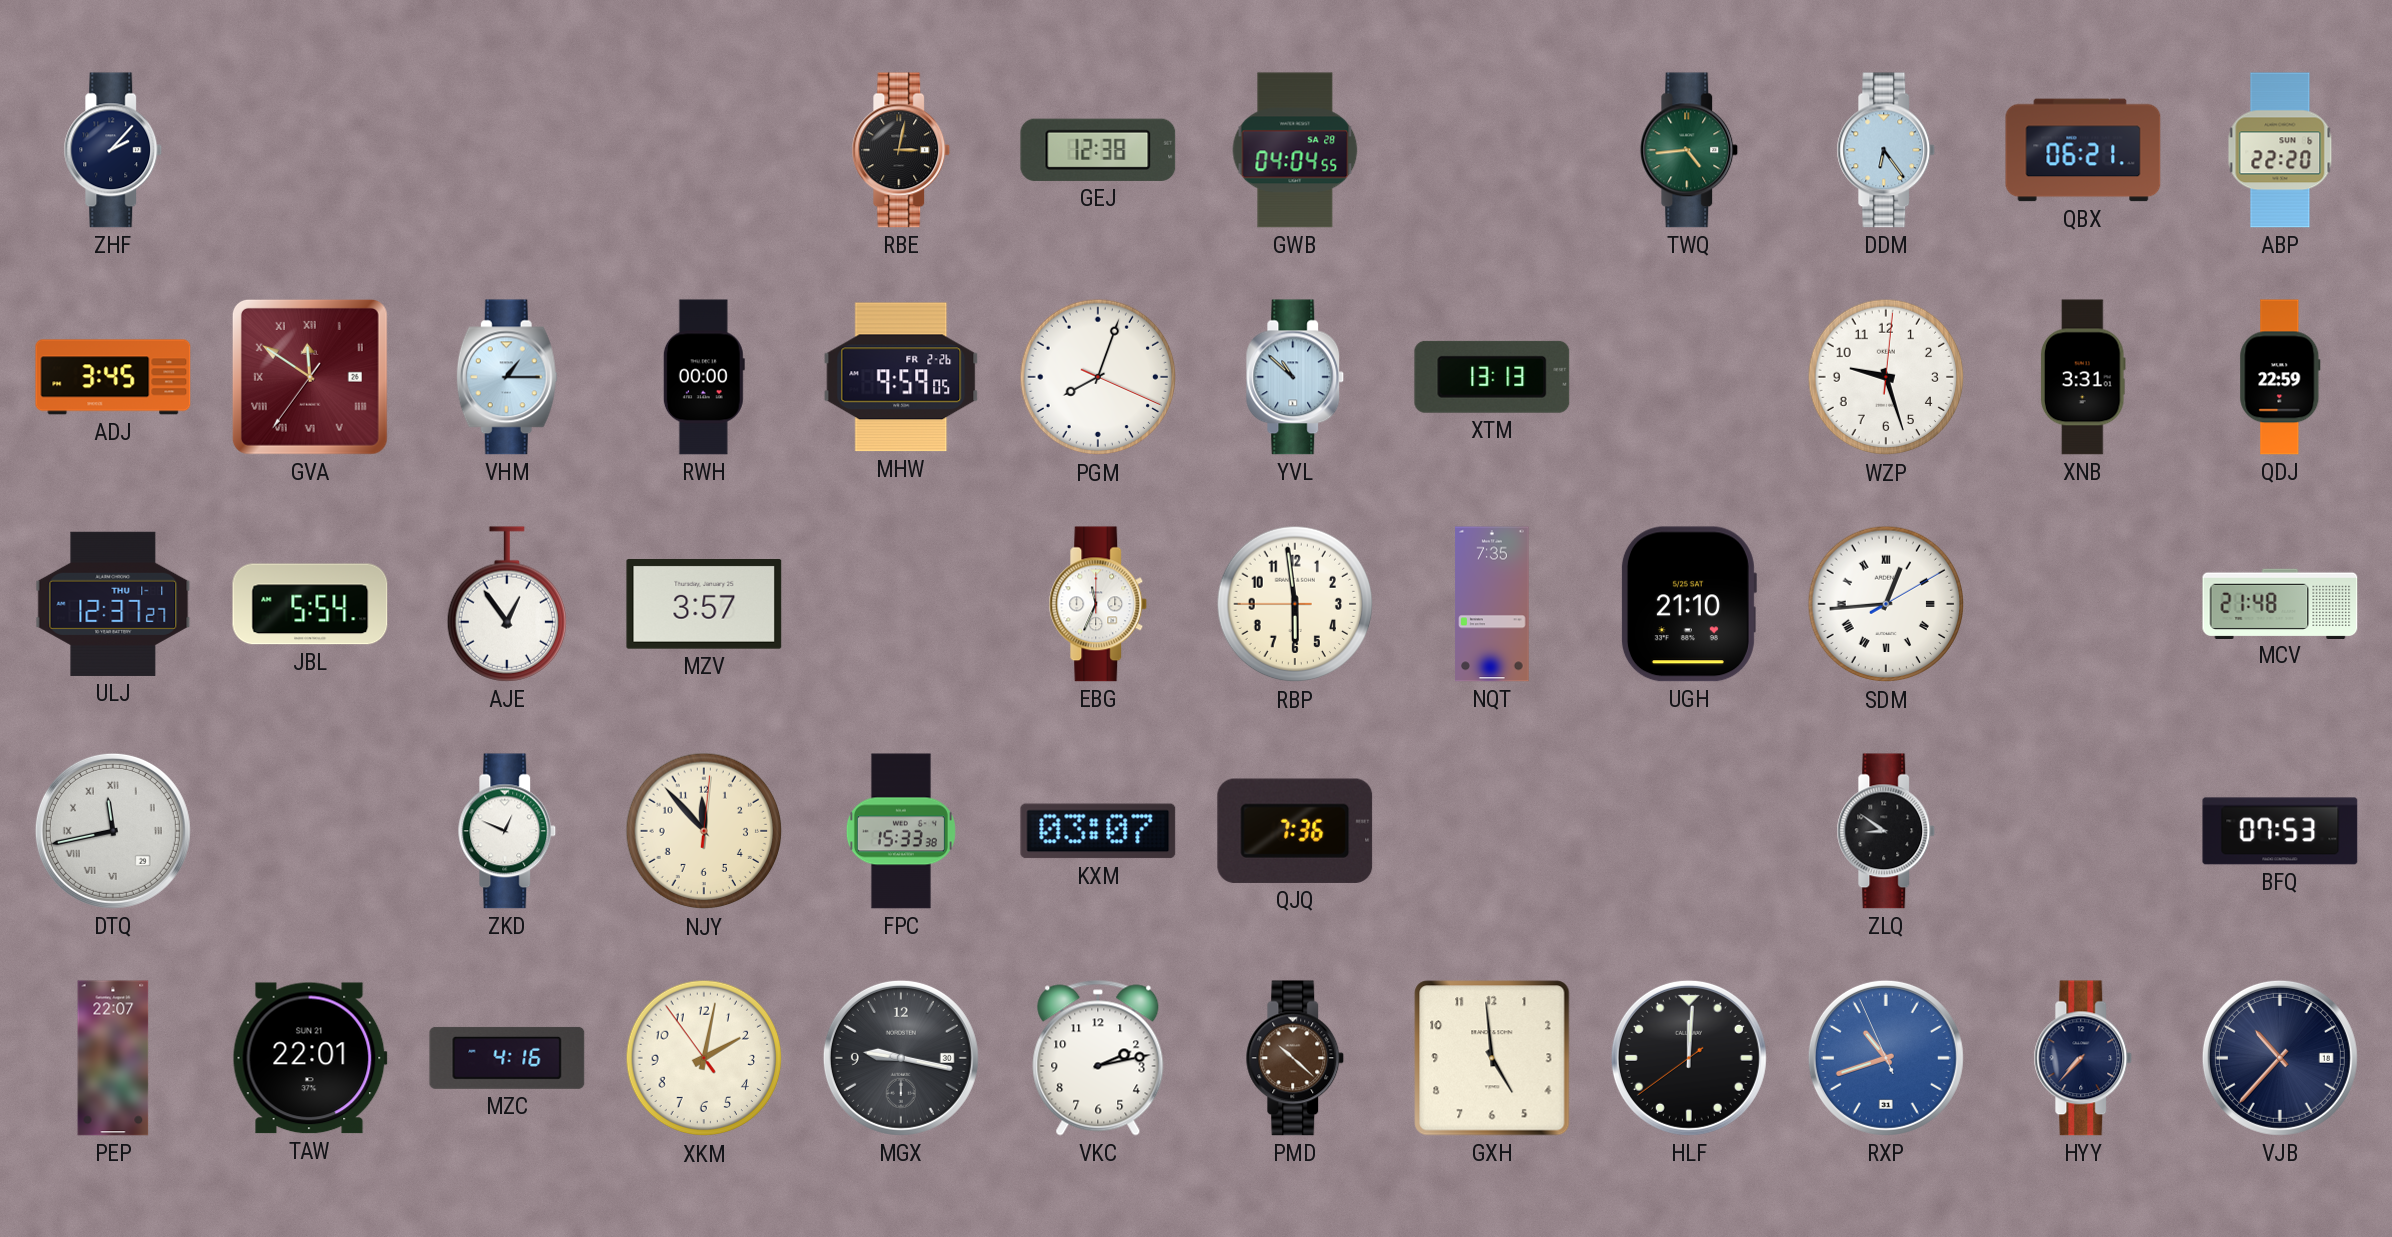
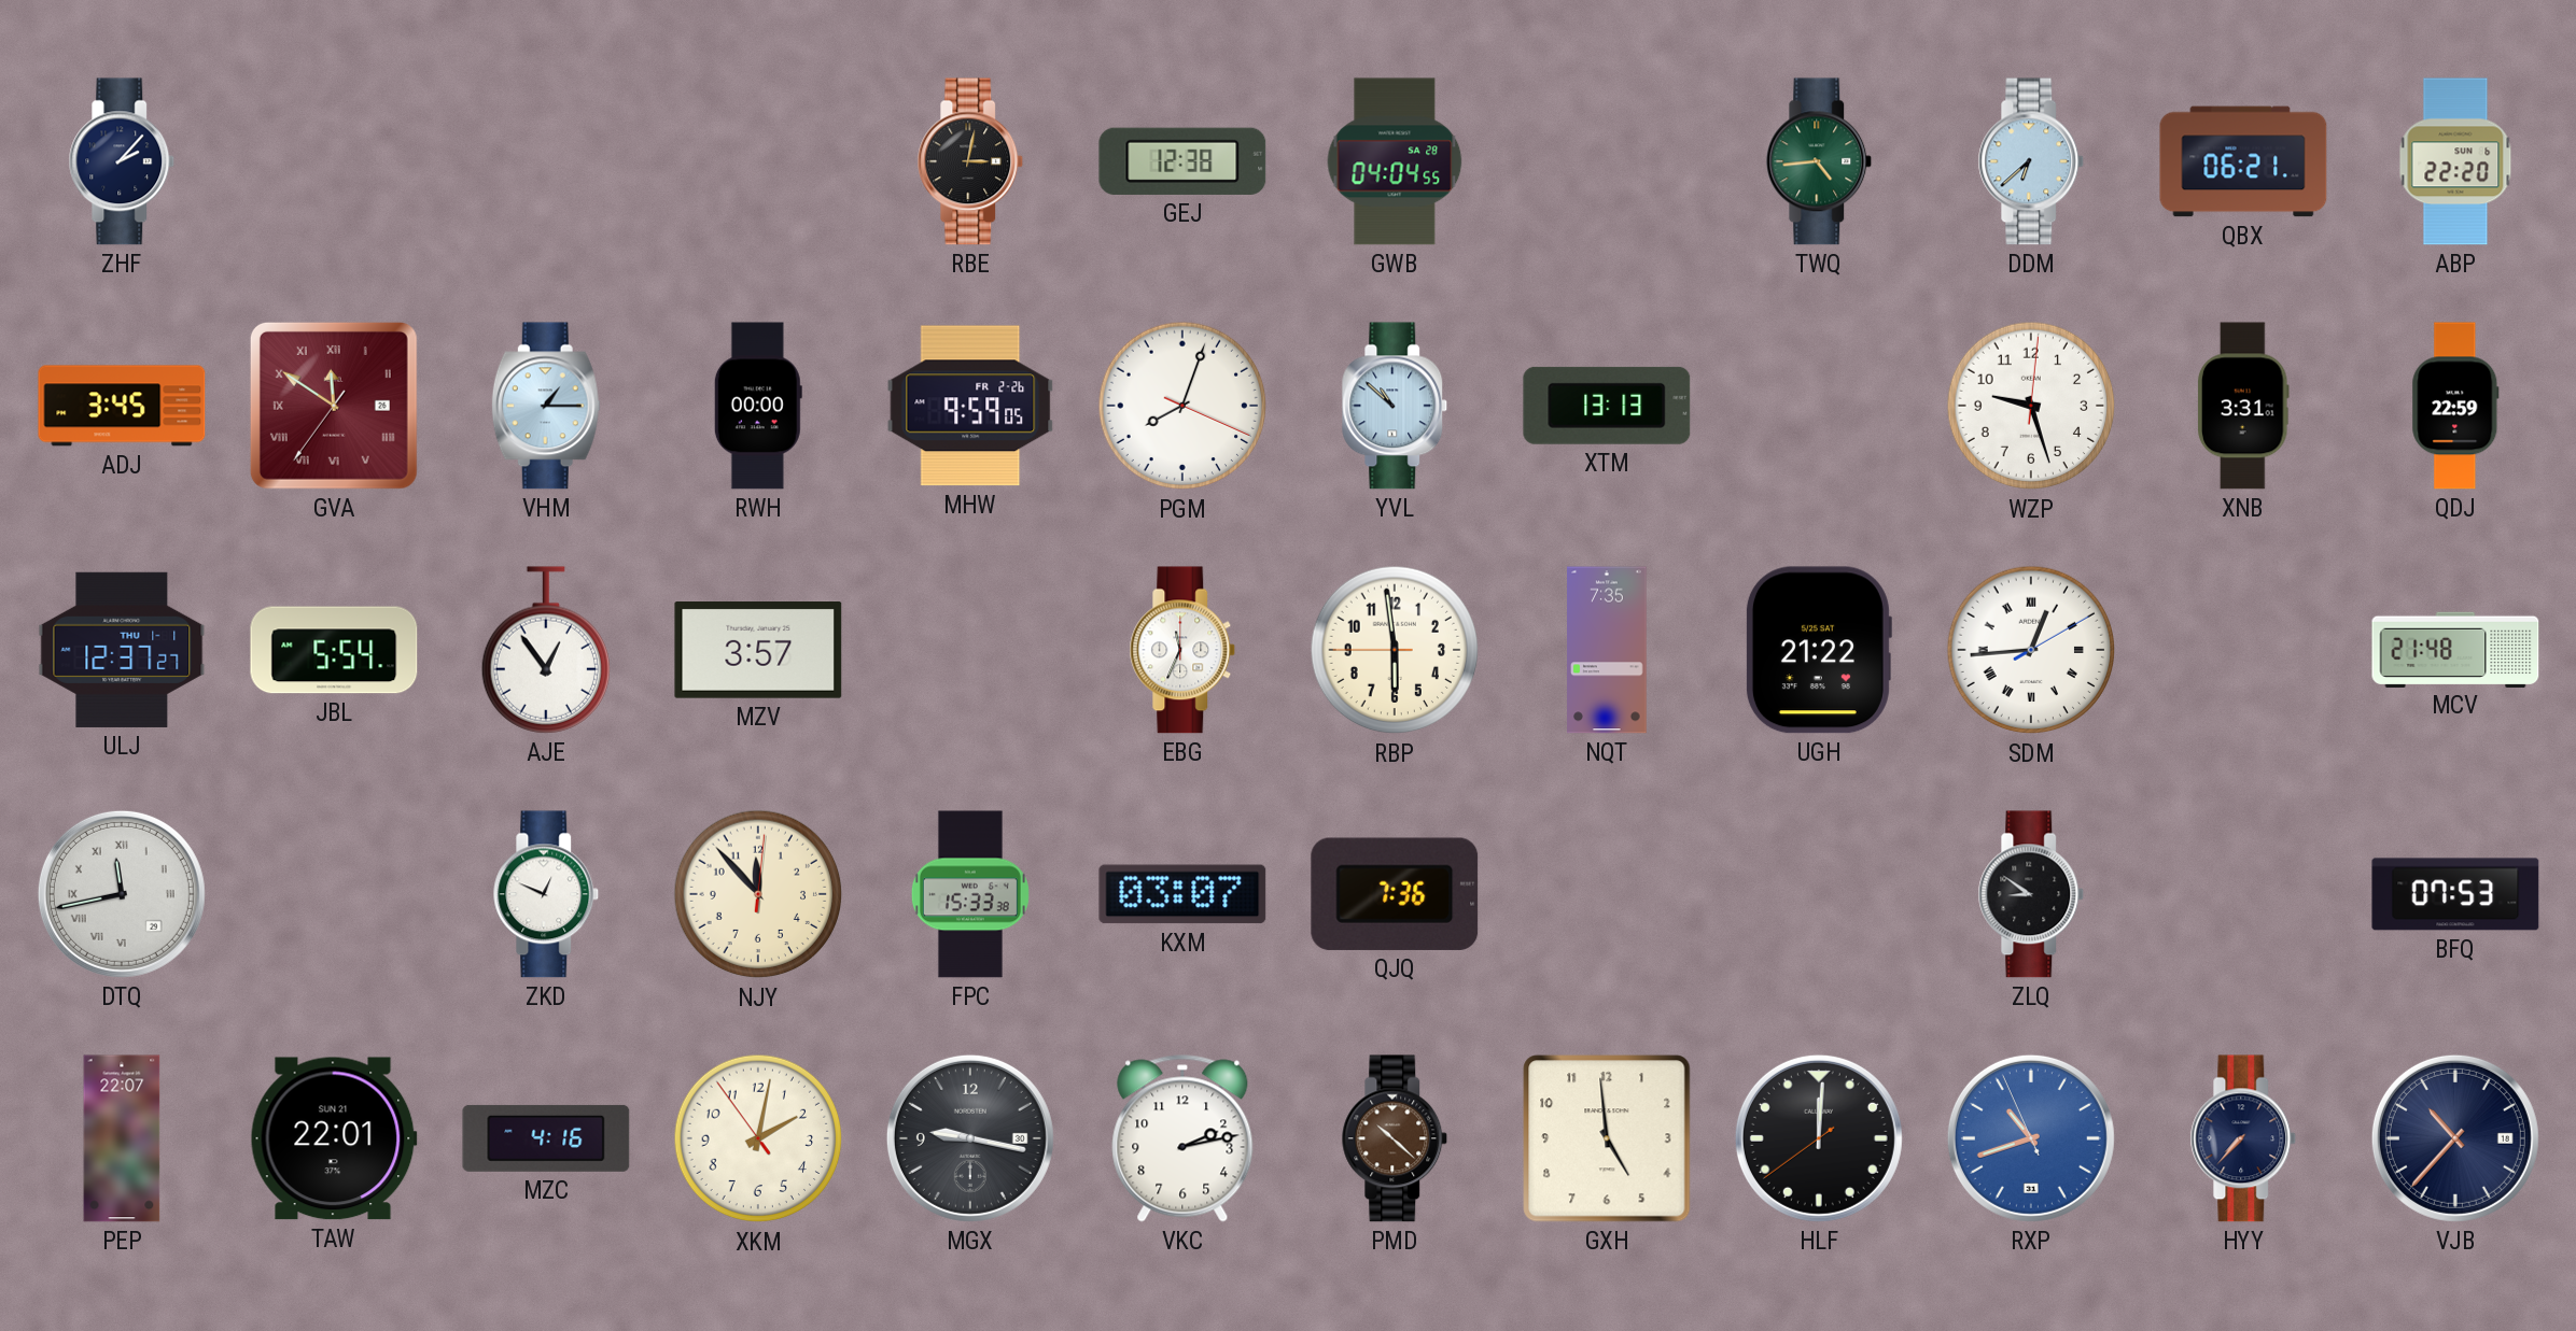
DDM: 6:24 -> 6:38
UGH: 21:10 -> 21:22
